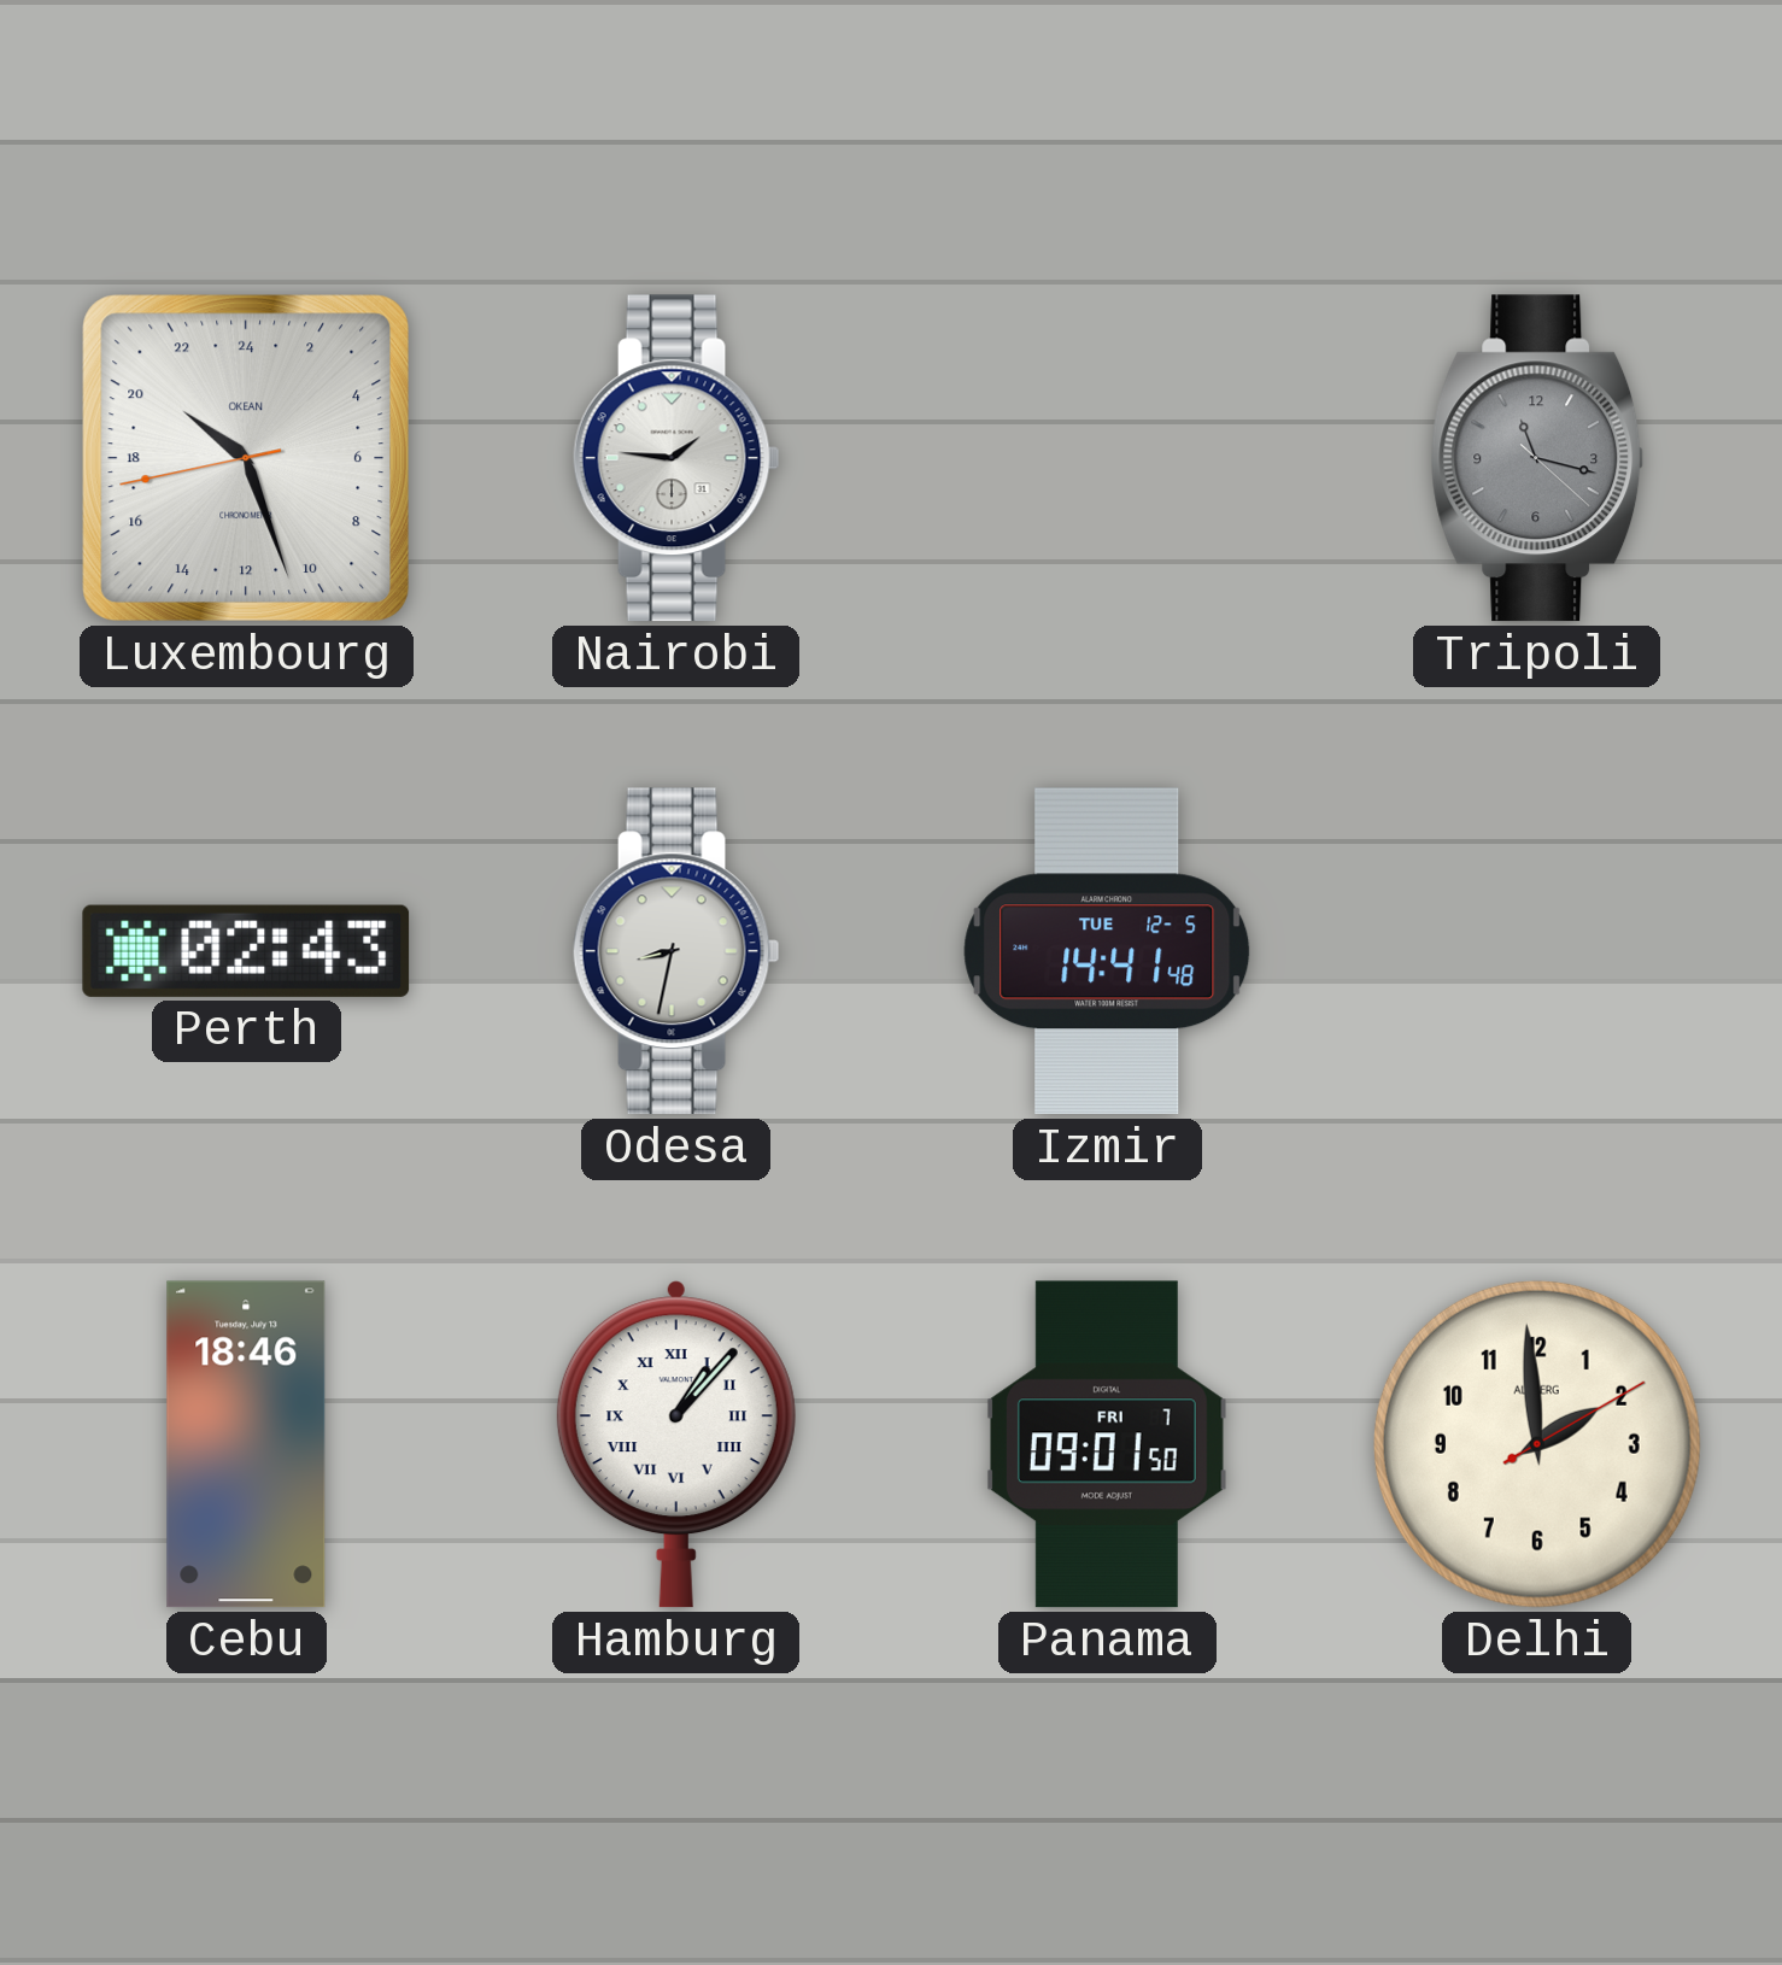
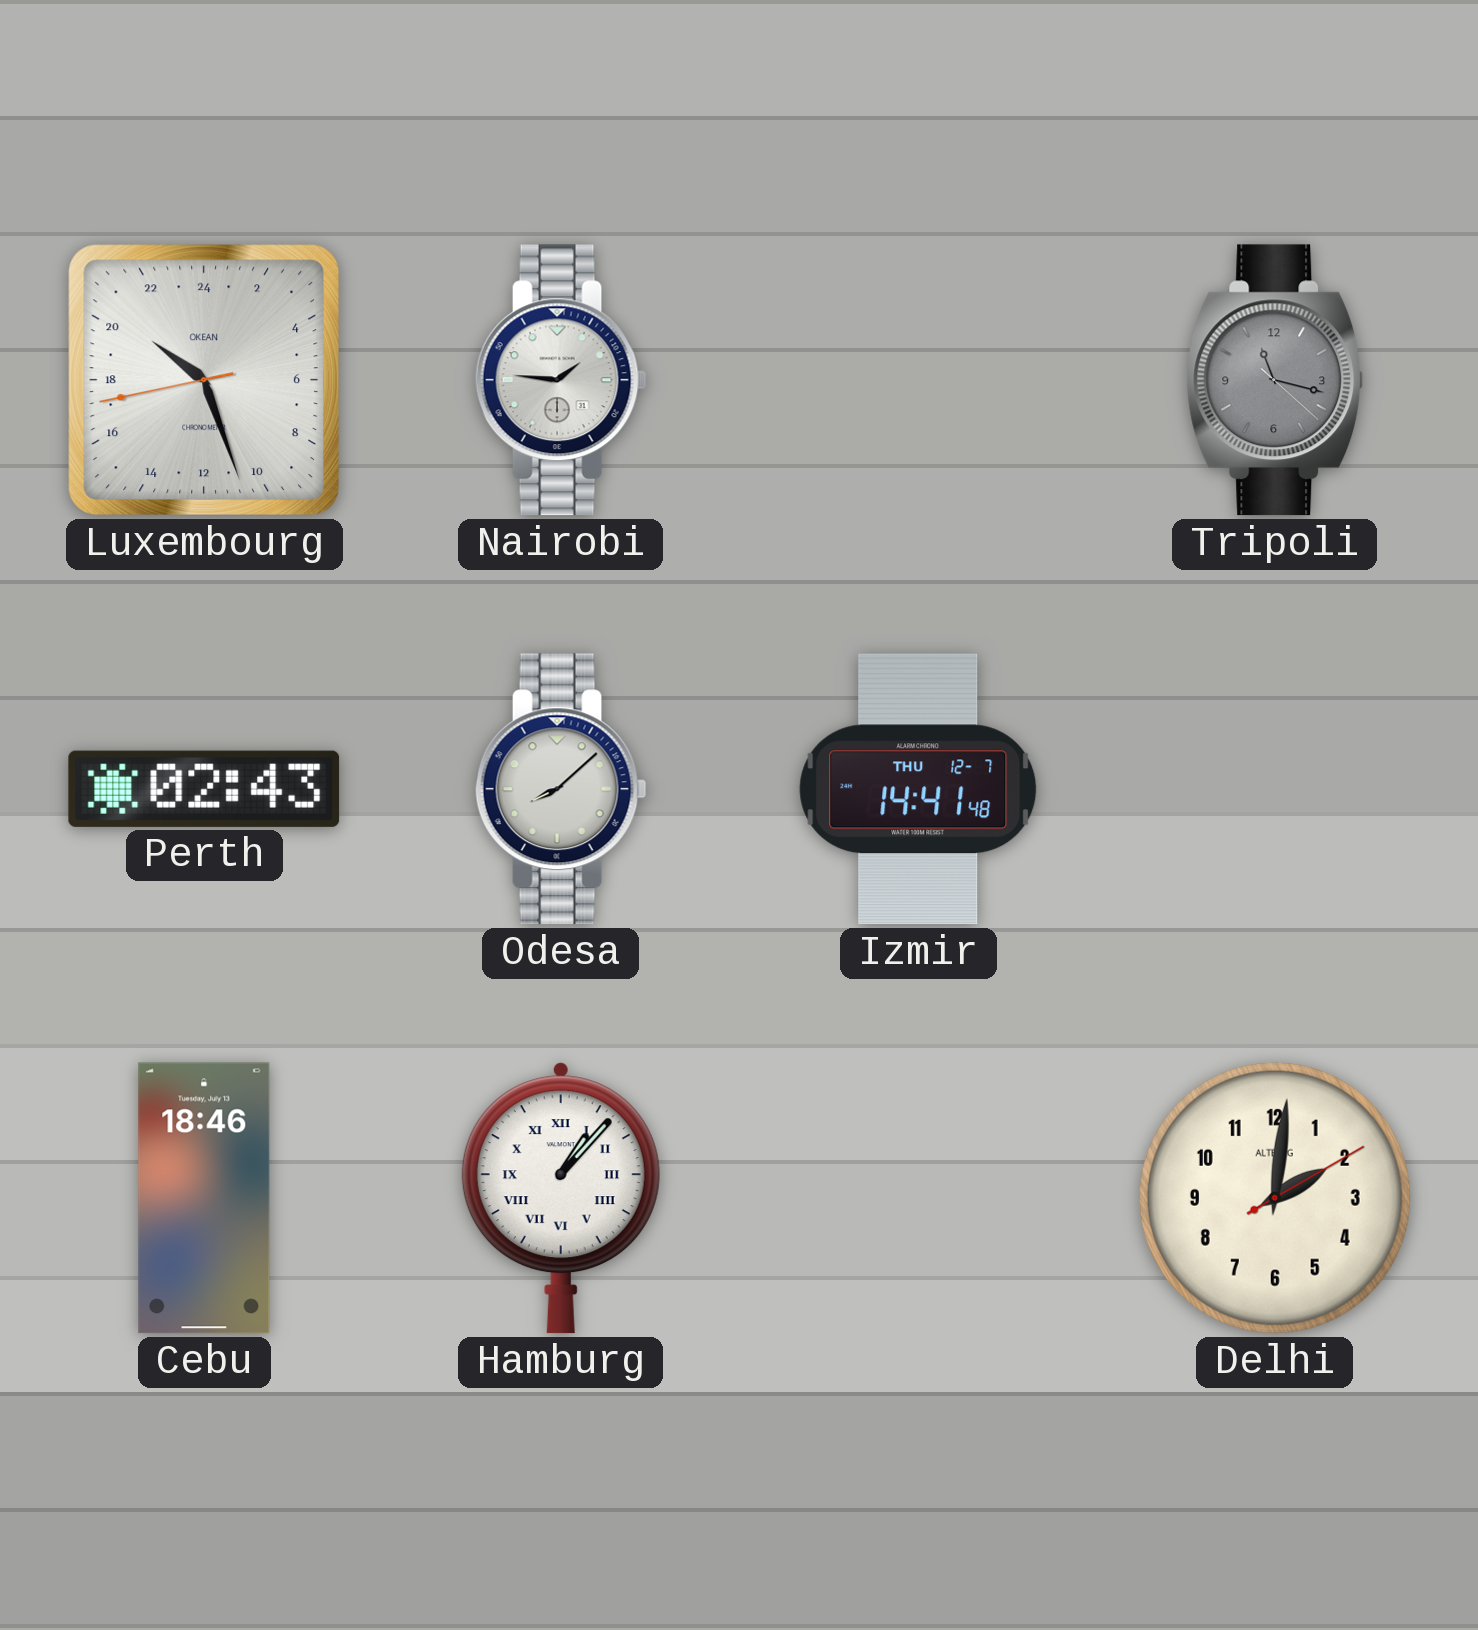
Odesa: 8:32 -> 8:08
Izmir date: TUE 12-5 -> THU 12-7
Panama: 09:01 -> none
Delhi: 1:59 -> 2:01
